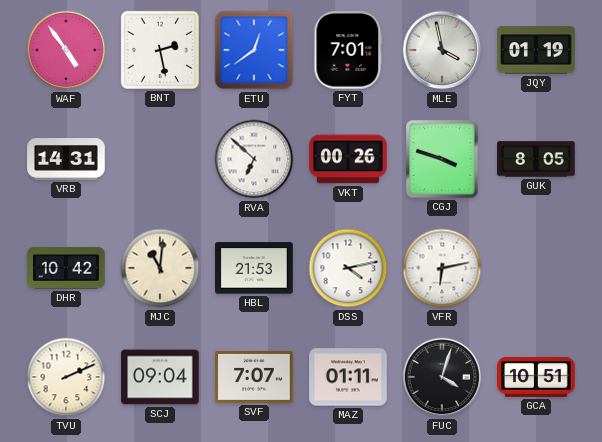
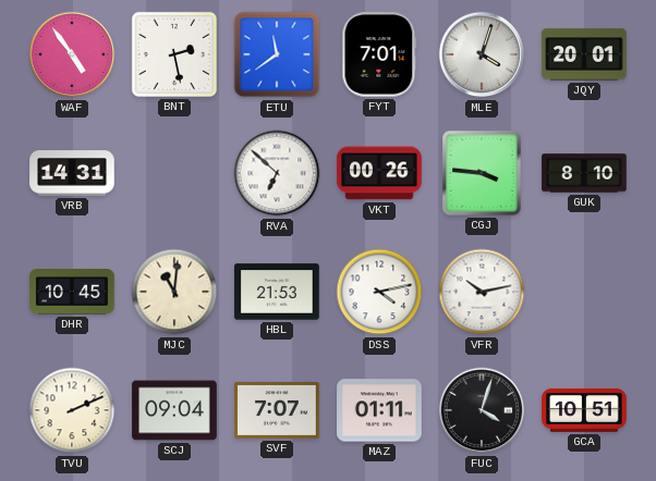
ETU: 12:39 -> 11:39
MLE: 3:58 -> 4:03
JQY: 01:19 -> 20:01
CGJ: 3:48 -> 3:46
GUK: 8:05 -> 8:10
DHR: 10:42 -> 10:45
VFR: 6:13 -> 10:13
